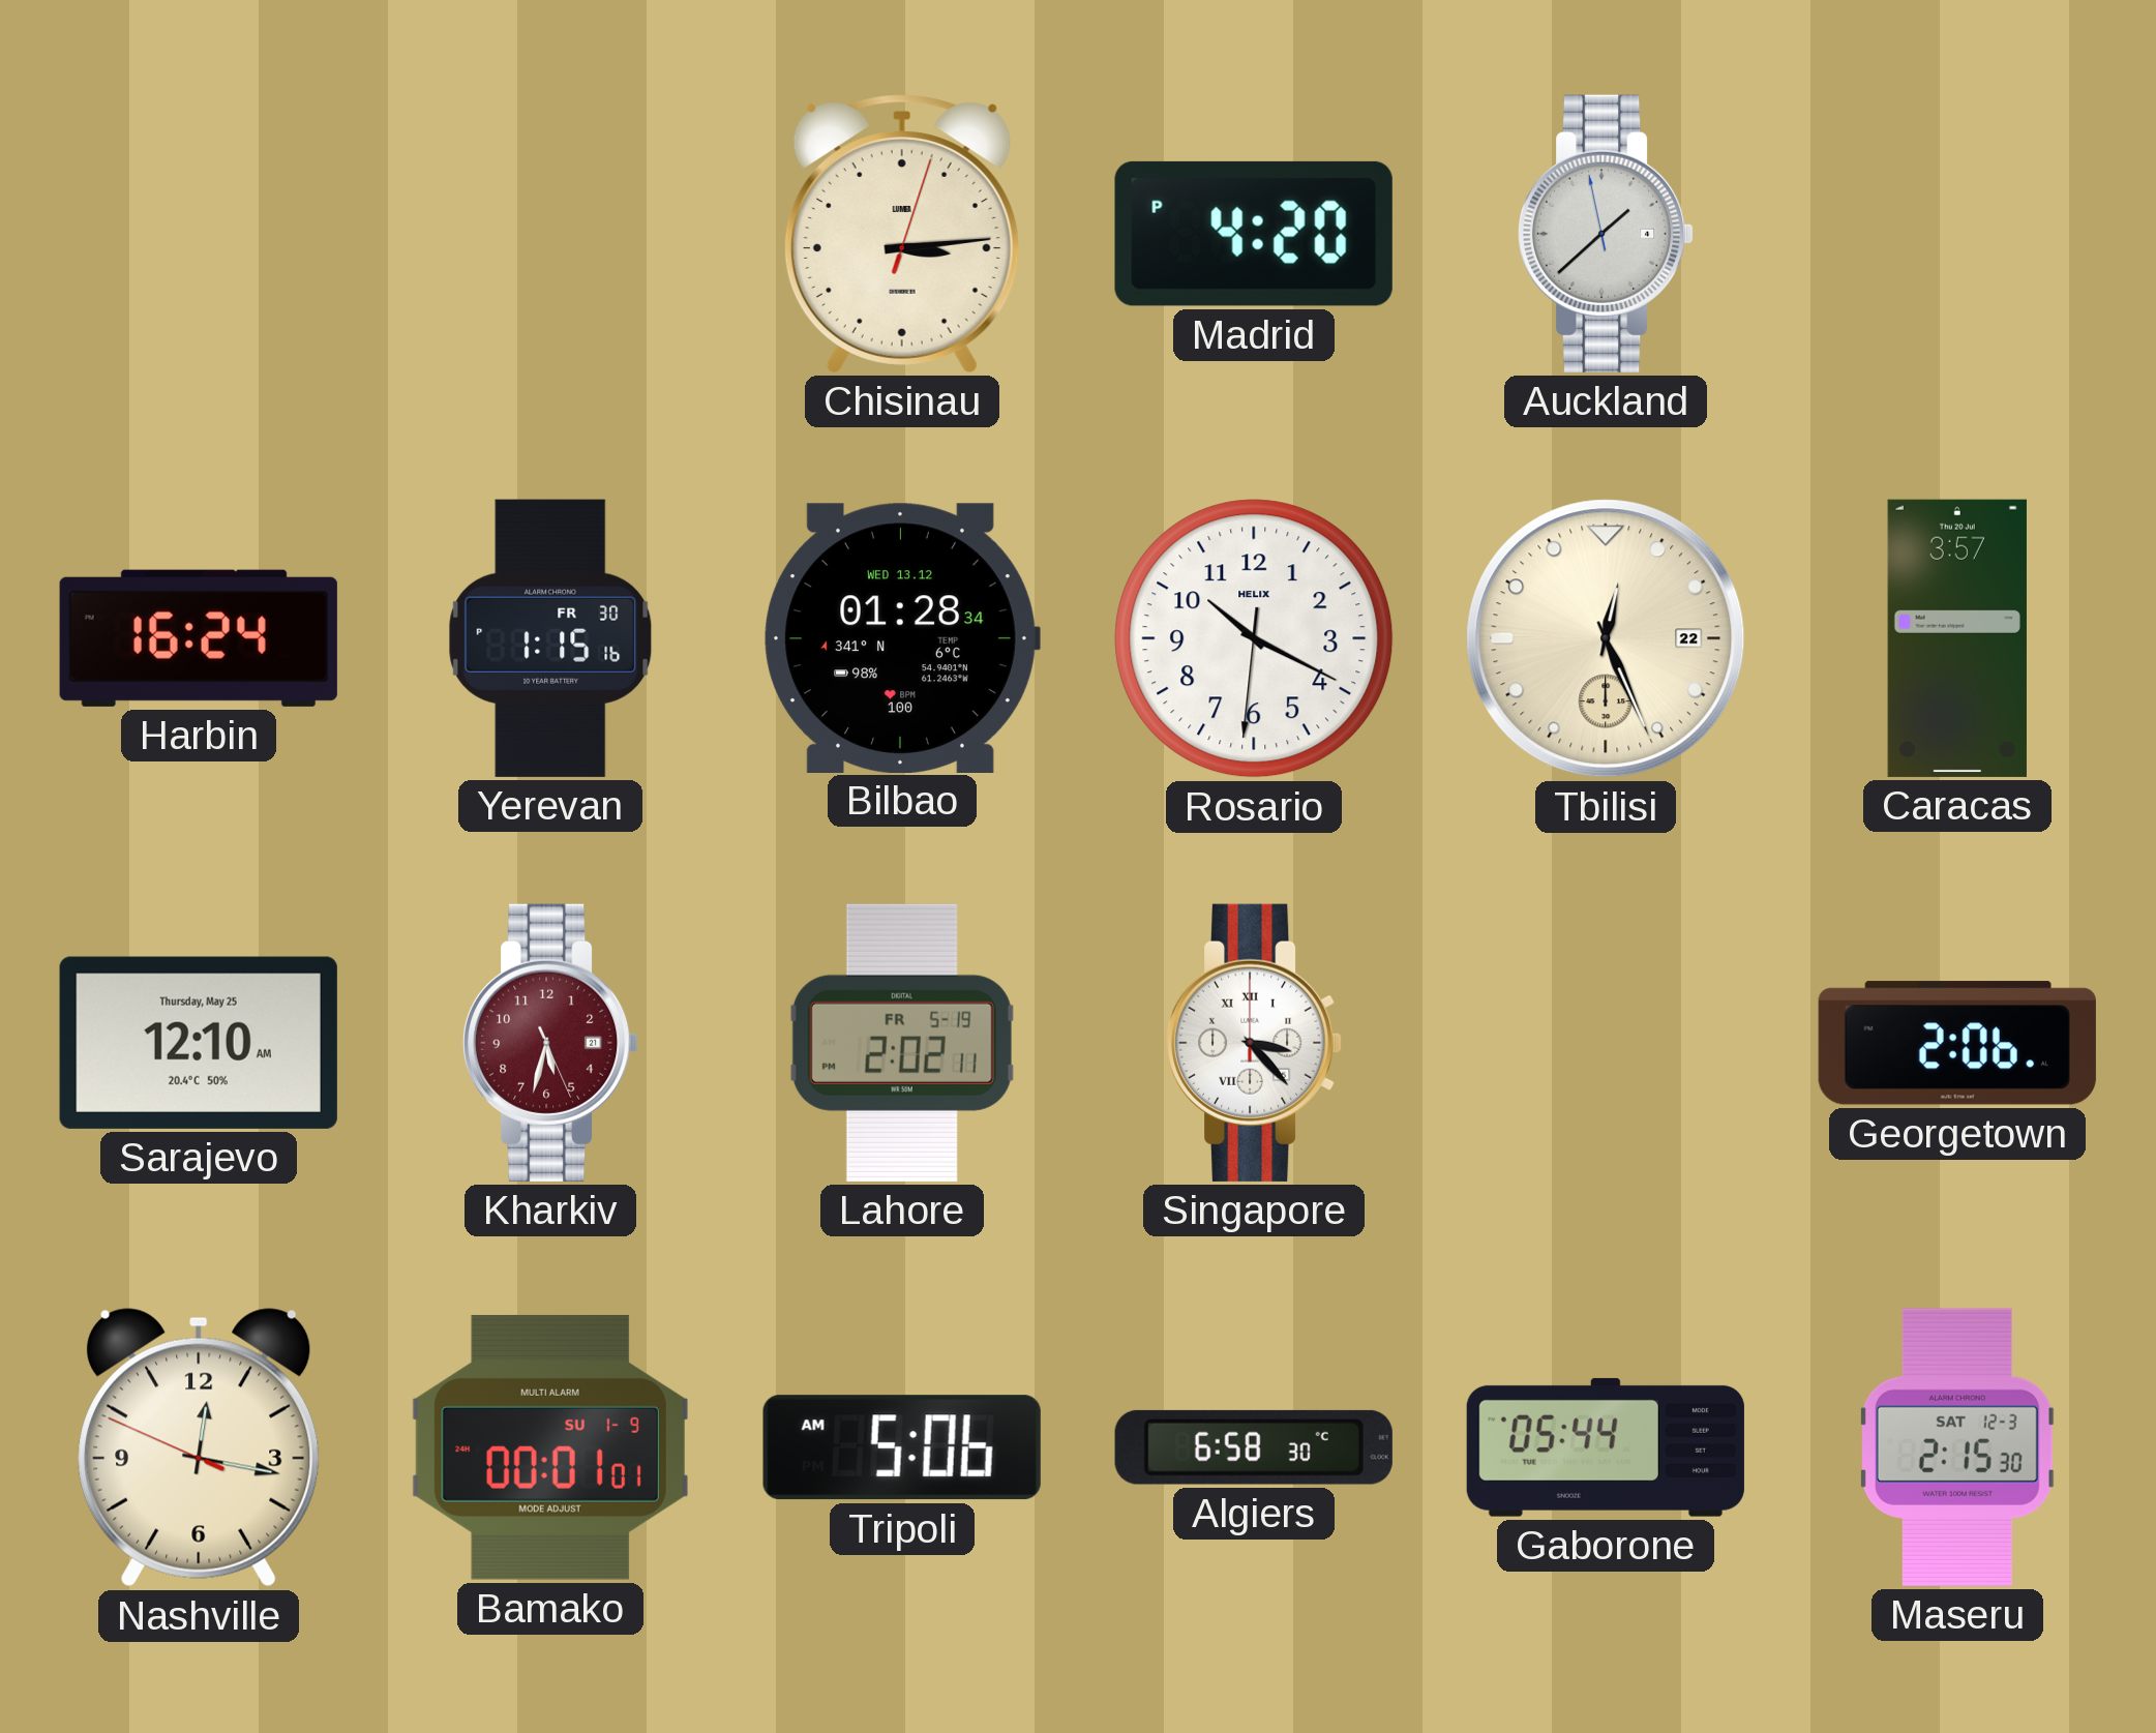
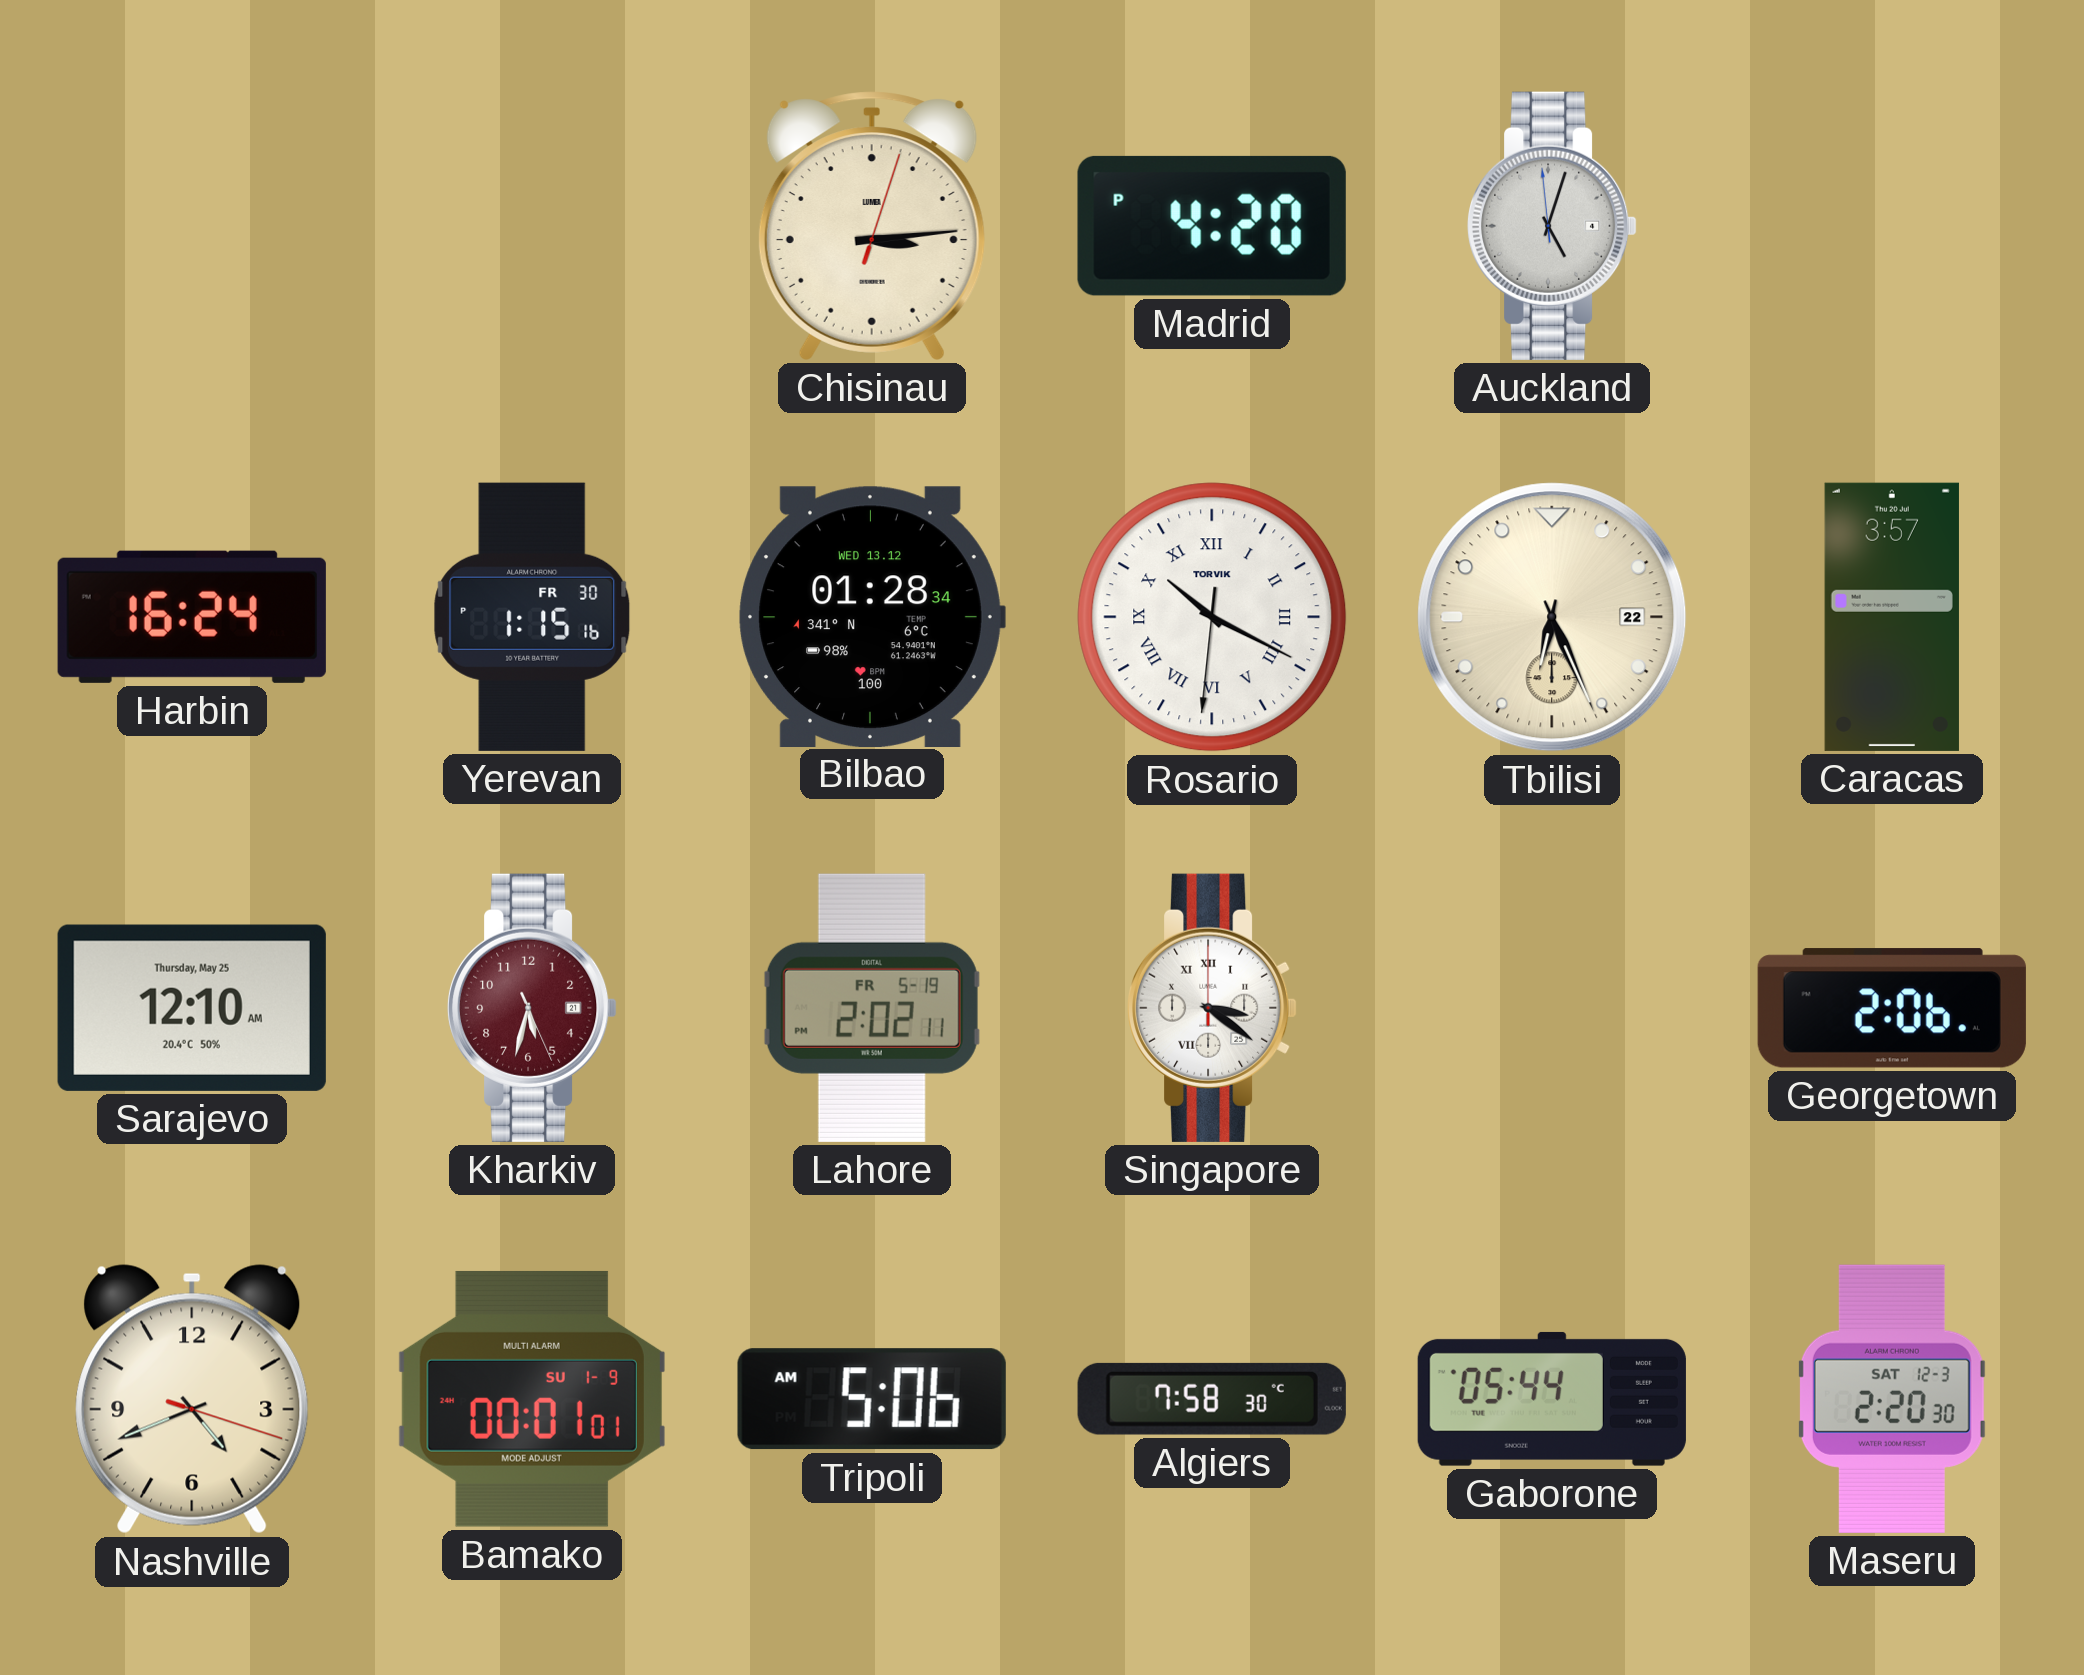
Auckland: 1:37 -> 5:02
Rosario numerals: Arabic -> Roman
Rosario brand: HELIX -> TORVIK
Tbilisi: 12:26 -> 6:26
Singapore: 3:23 -> 3:21
Nashville: 12:16 -> 4:41
Algiers: 6:58 -> 7:58
Maseru: 2:15 -> 2:20
